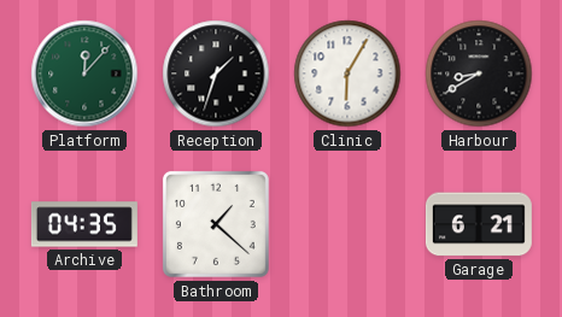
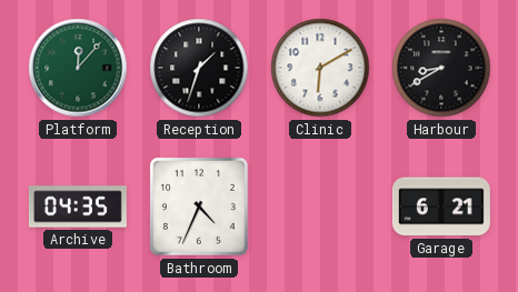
Clinic: 6:05 -> 6:10
Bathroom: 1:22 -> 4:34
